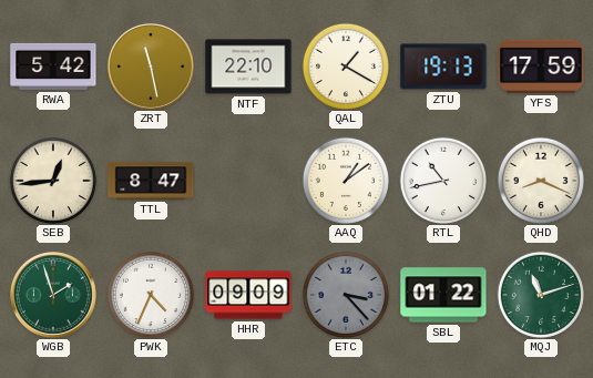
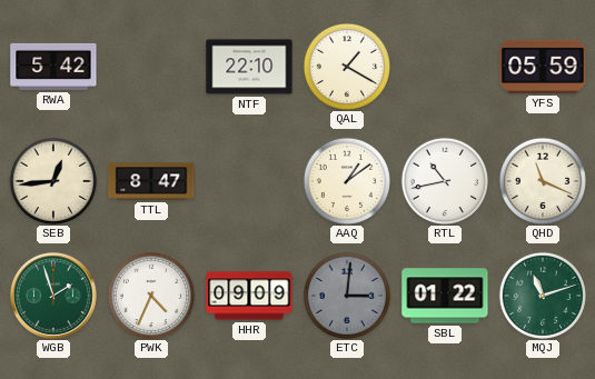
ZRT: 11:28 -> none
ZTU: 19:13 -> none
YFS: 17:59 -> 05:59
QHD: 8:19 -> 11:19
ETC: 3:23 -> 3:01
